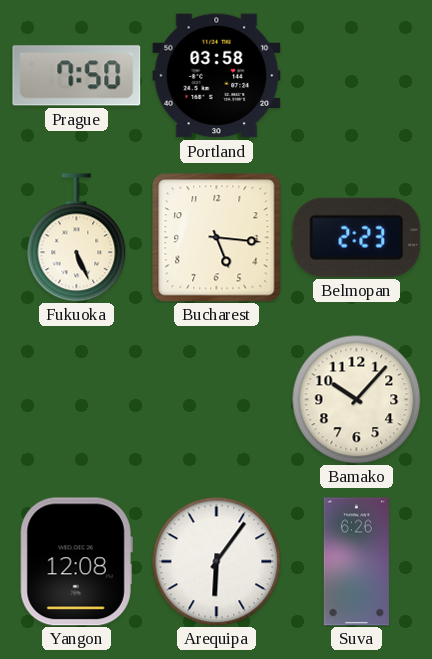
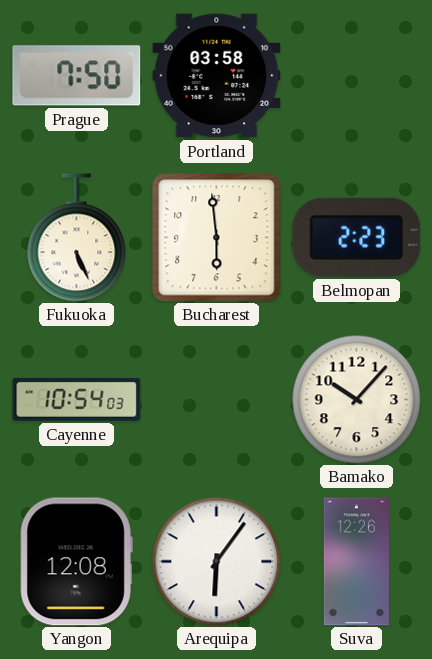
Bucharest: 5:16 -> 5:59
Cayenne: none -> 10:54
Suva: 6:26 -> 12:26
